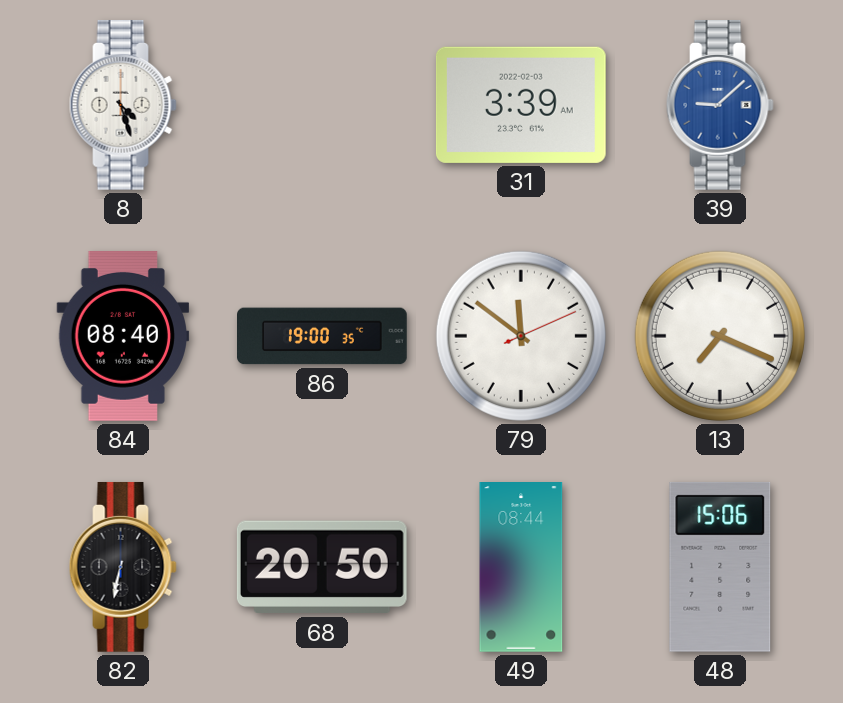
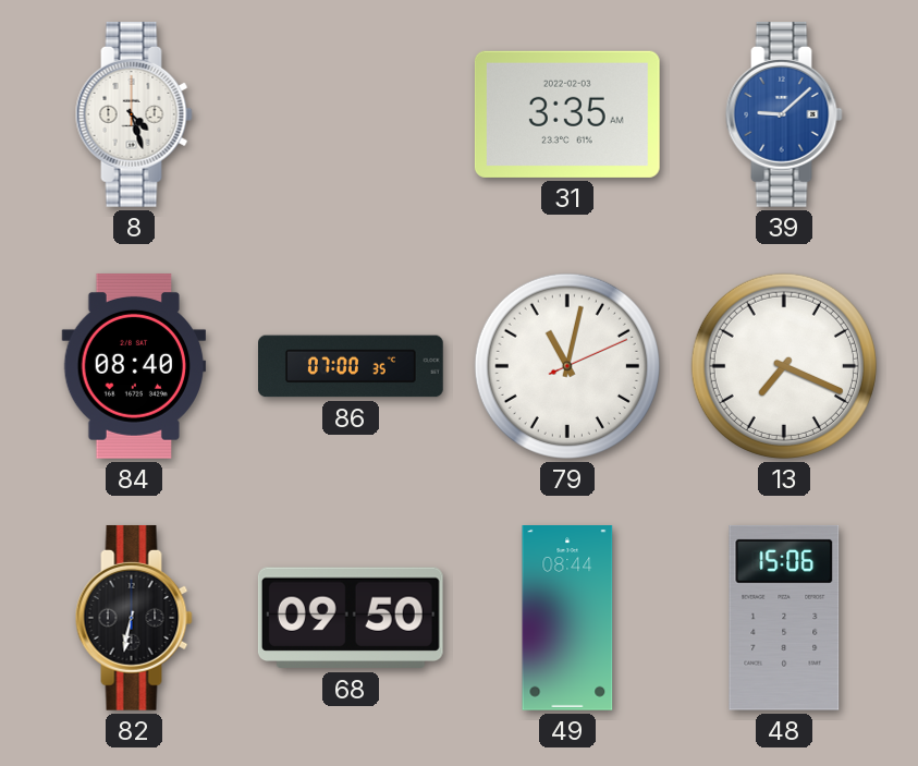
31: 3:39 -> 3:35
86: 19:00 -> 07:00
79: 11:51 -> 11:02
68: 20:50 -> 09:50
